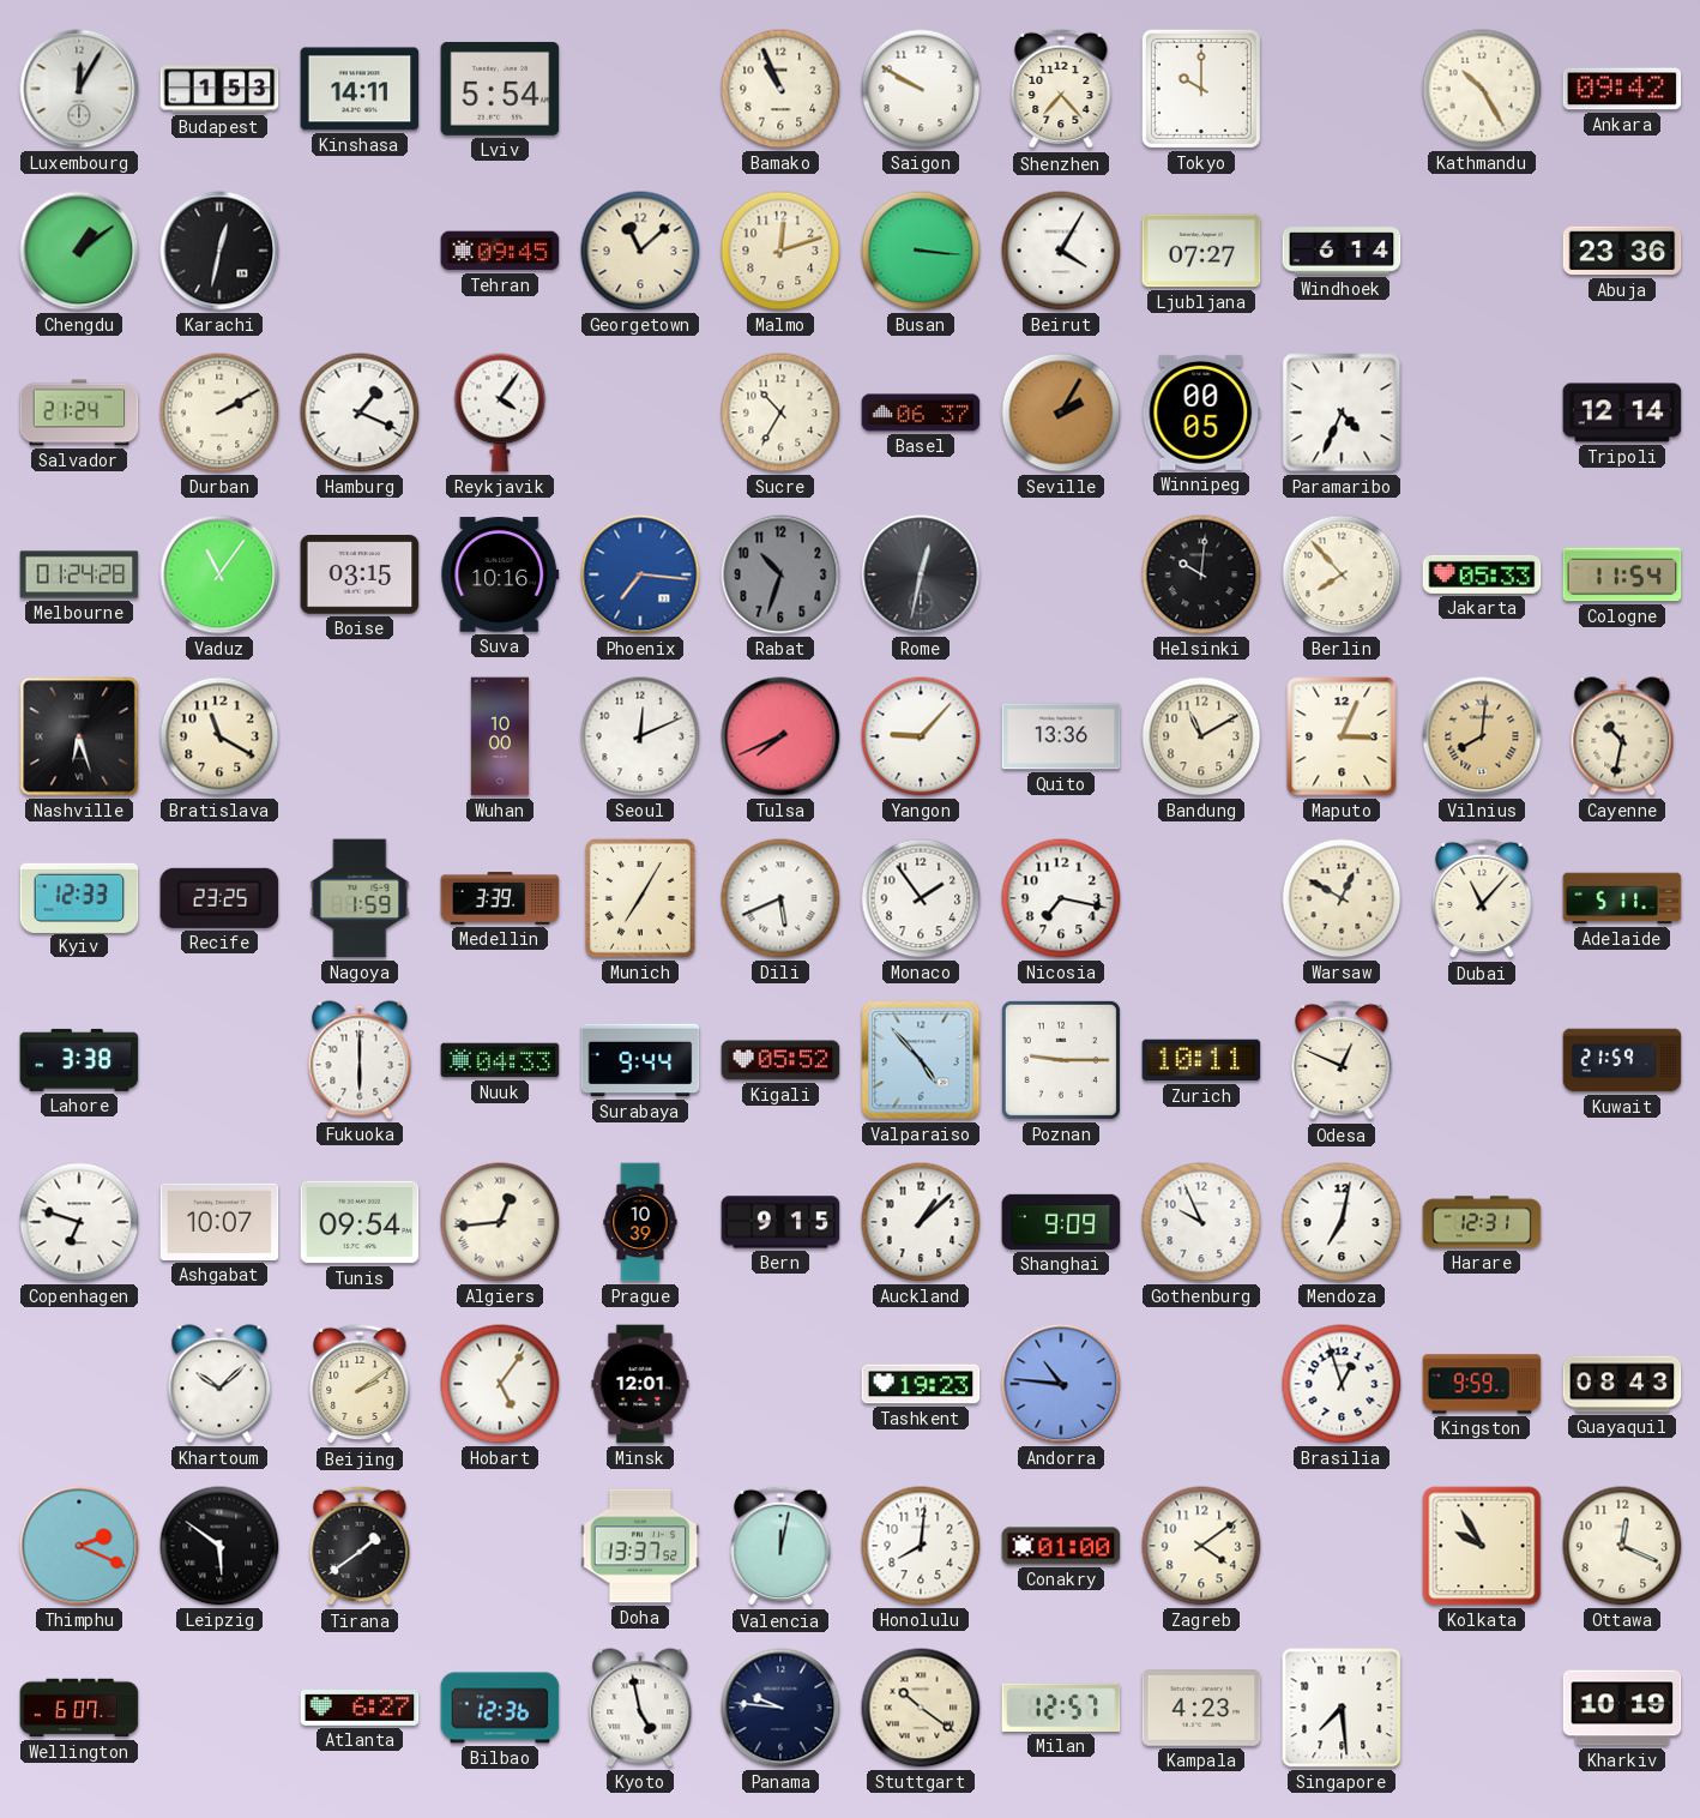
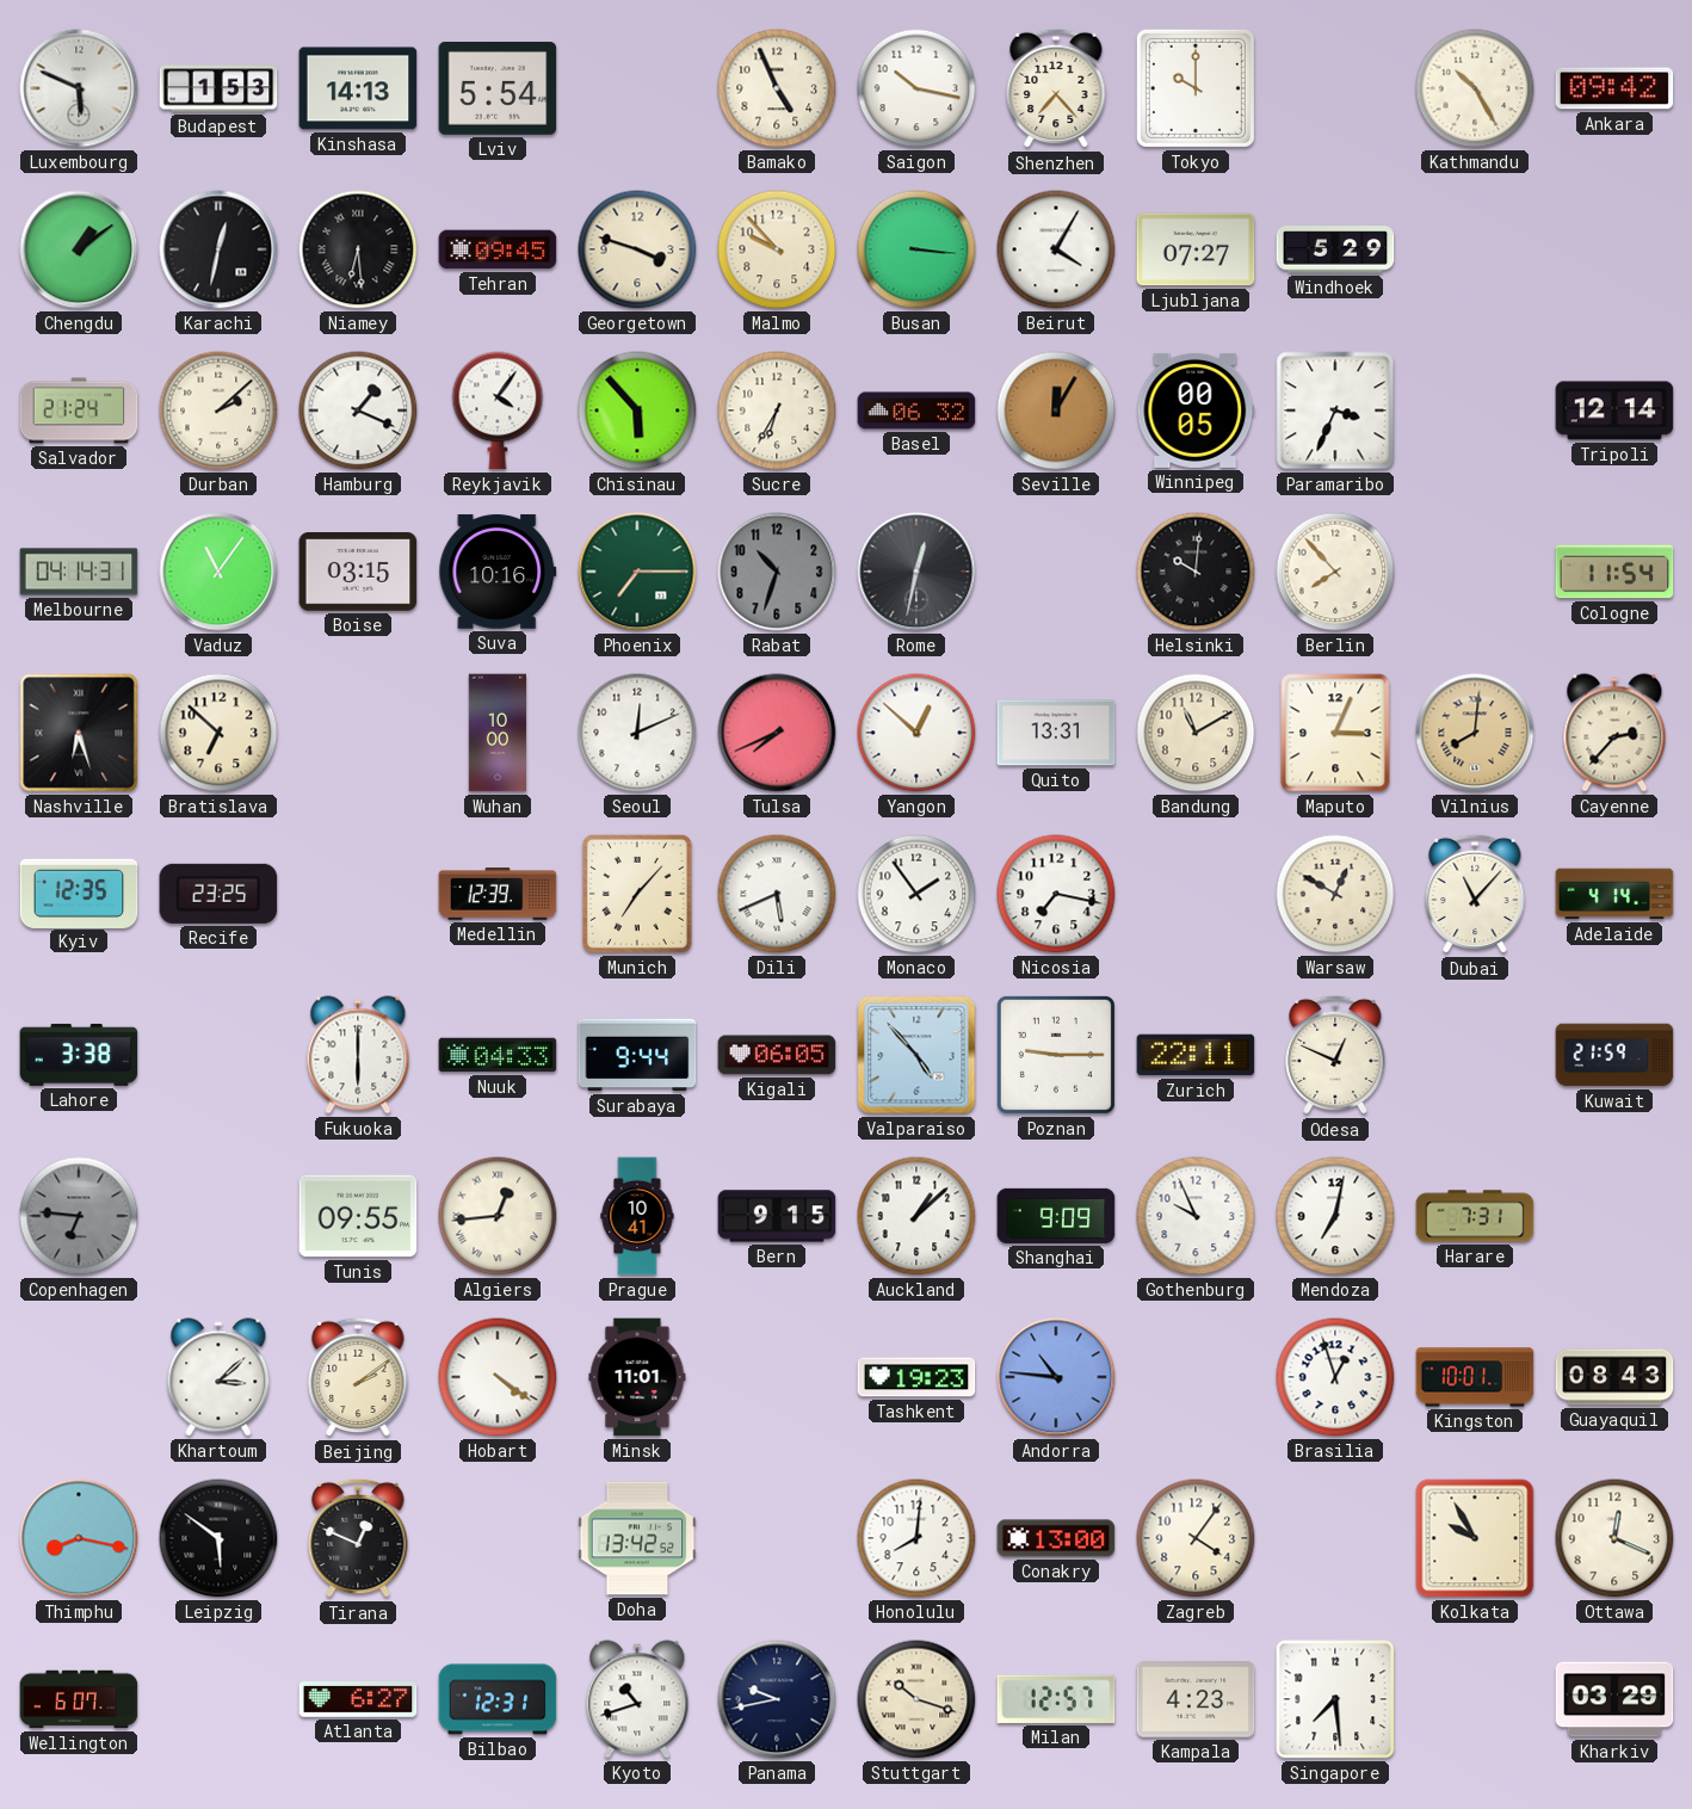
Luxembourg: 12:05 -> 5:49
Kinshasa: 14:11 -> 14:13
Bamako: 10:56 -> 4:56
Saigon: 9:50 -> 10:17
Niamey: none -> 6:29
Georgetown: 11:08 -> 3:48
Malmo: 12:12 -> 9:53
Windhoek: 6:14 -> 5:29
Abuja: 23:36 -> none
Durban: 2:10 -> 2:08
Chisinau: none -> 5:53
Sucre: 10:35 -> 6:35
Basel: 06:37 -> 06:32
Seville: 2:05 -> 12:05
Paramaribo: 4:34 -> 3:34
Melbourne: 01:24 -> 04:14
Phoenix: 7:16 -> 7:15
Phoenix dial: blue -> green
Jakarta: 05:33 -> none
Bratislava: 11:20 -> 6:52
Yangon: 9:07 -> 12:52
Quito: 13:36 -> 13:31
Cayenne: 10:32 -> 2:37
Kyiv: 12:33 -> 12:35
Nagoya: 1:59 -> none
Medellin: 3:39 -> 12:39
Munich: 7:05 -> 7:07
Adelaide: 5:11 -> 4:14
Kigali: 05:52 -> 06:05
Zurich: 10:11 -> 22:11
Copenhagen: 6:48 -> 6:46
Copenhagen dial: white -> grey
Ashgabat: 10:07 -> none
Tunis: 09:54 -> 09:55
Prague: 10:39 -> 10:41
Harare: 12:31 -> 7:31
Khartoum: 10:08 -> 3:08
Hobart: 5:06 -> 4:21
Minsk: 12:01 -> 11:01
Kingston: 9:59 -> 10:01
Thimphu: 2:19 -> 8:17
Tirana: 1:39 -> 12:49
Doha: 13:37 -> 13:42
Valencia: 12:02 -> none
Conakry: 01:00 -> 13:00
Zagreb: 4:09 -> 4:06
Bilbao: 12:36 -> 12:31
Kyoto: 4:58 -> 10:42
Panama: 9:46 -> 9:43
Stuttgart: 10:21 -> 10:18
Kharkiv: 10:19 -> 03:29
